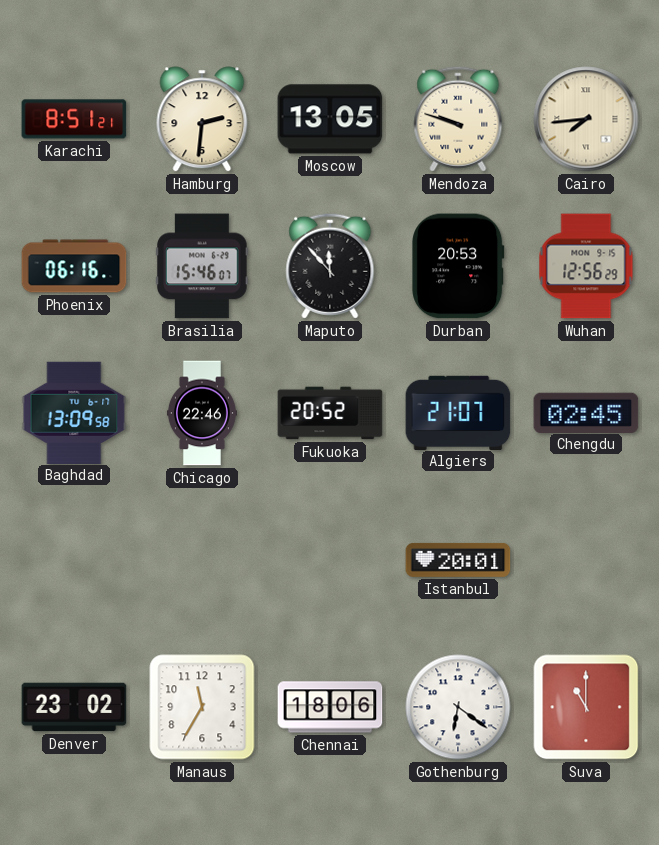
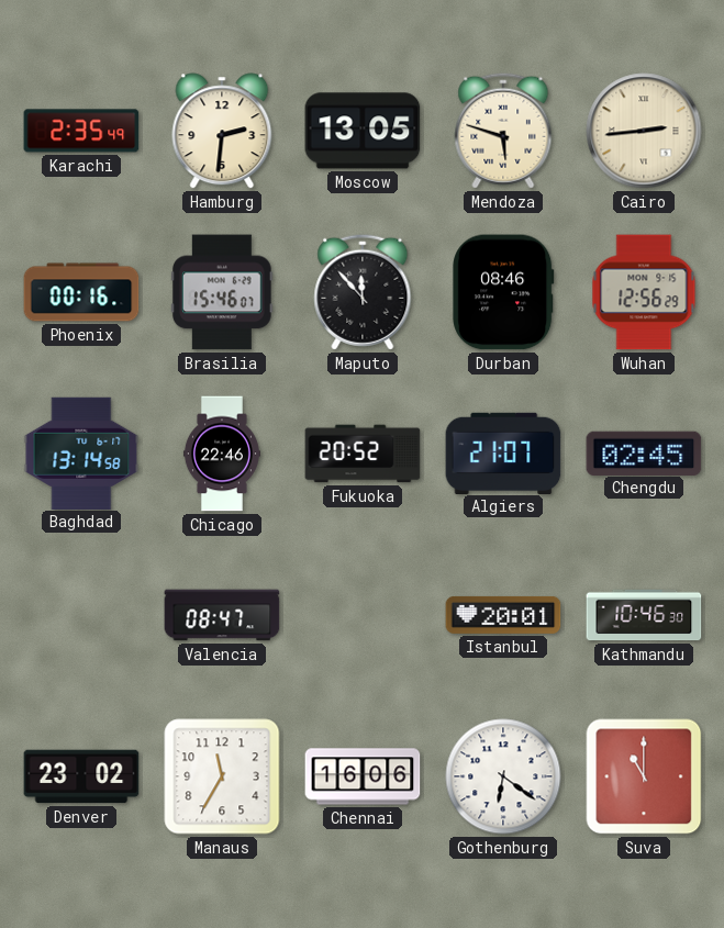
Karachi: 8:51 -> 2:35
Mendoza: 9:48 -> 5:48
Cairo: 7:44 -> 2:44
Phoenix: 06:16 -> 00:16
Durban: 20:53 -> 08:46
Baghdad: 13:09 -> 13:14
Valencia: none -> 08:47
Kathmandu: none -> 10:46
Chennai: 18:06 -> 16:06
